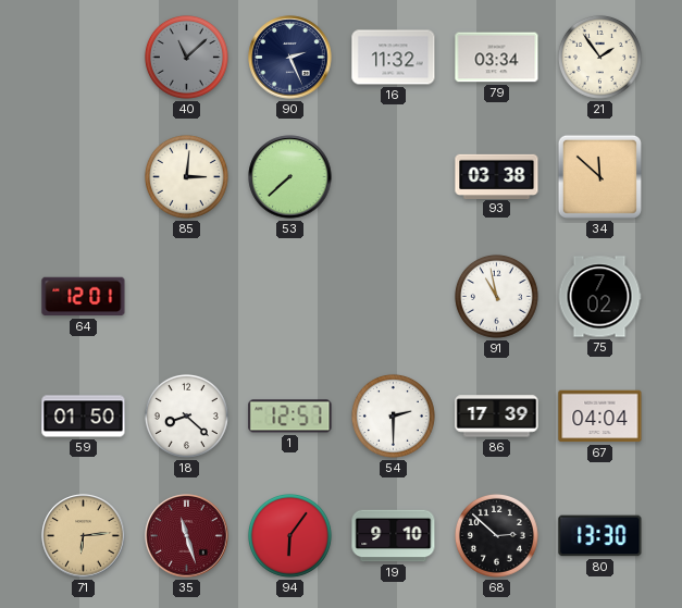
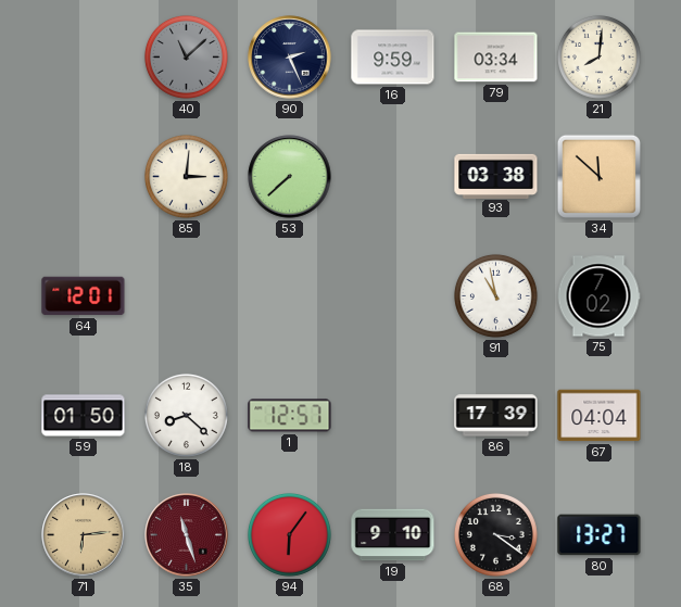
16: 11:32 -> 9:59
21: 1:54 -> 8:01
54: 2:30 -> none
68: 2:52 -> 3:21
80: 13:30 -> 13:27
